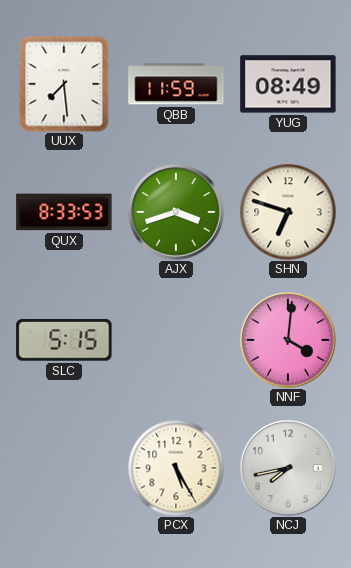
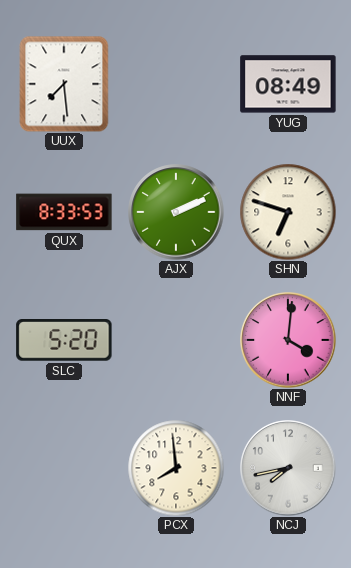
QBB: 11:59 -> none
AJX: 3:42 -> 2:11
SLC: 5:15 -> 5:20
PCX: 5:25 -> 7:59
